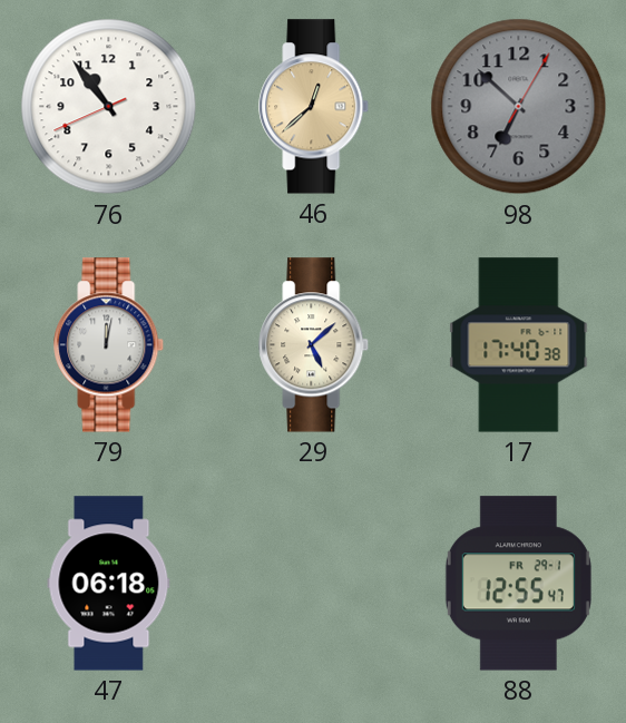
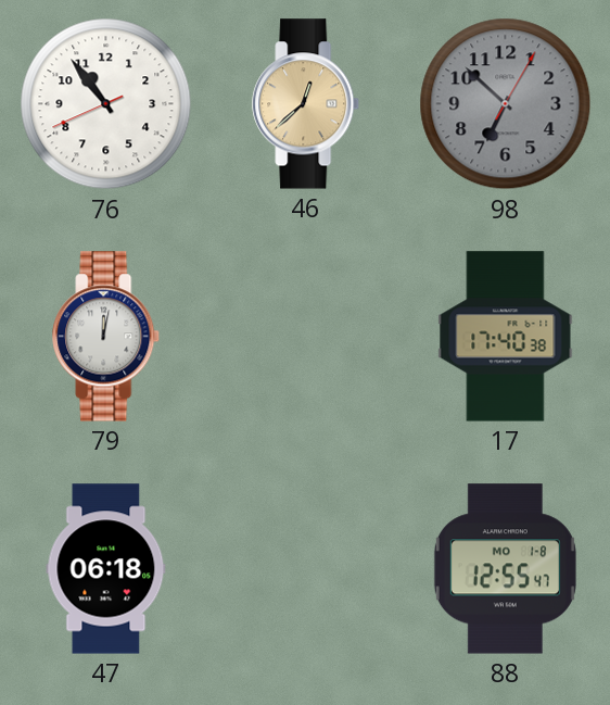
29: 5:08 -> none
88 date: FR 29-1 -> MO 1-8
